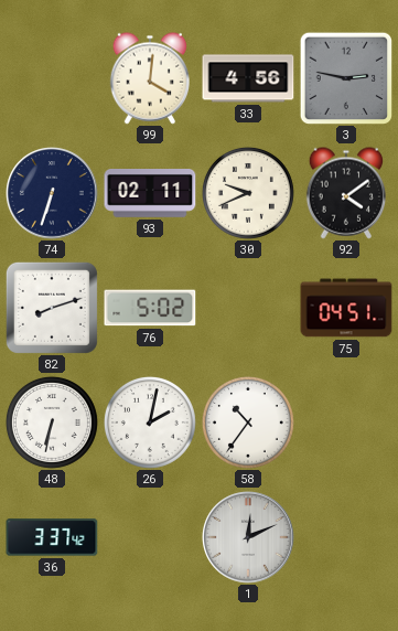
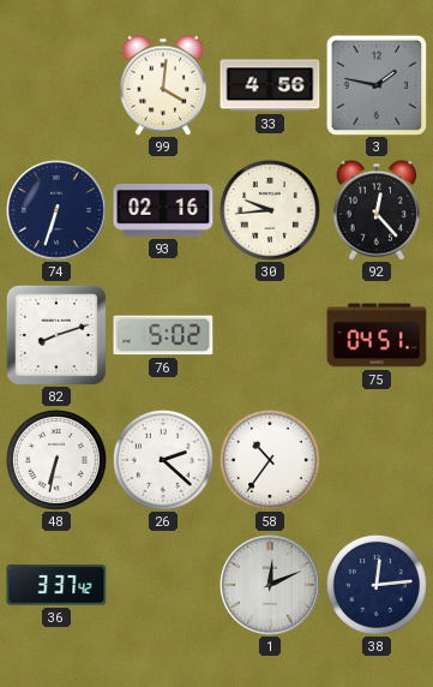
3: 2:47 -> 1:47
93: 02:11 -> 02:16
30: 9:41 -> 9:44
92: 4:09 -> 12:23
26: 2:02 -> 2:22
38: none -> 12:14
